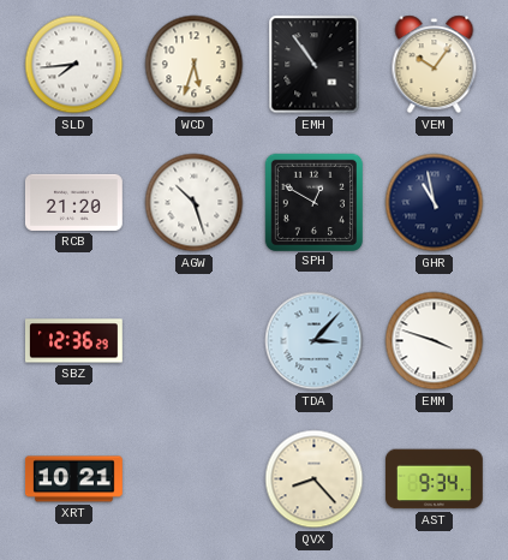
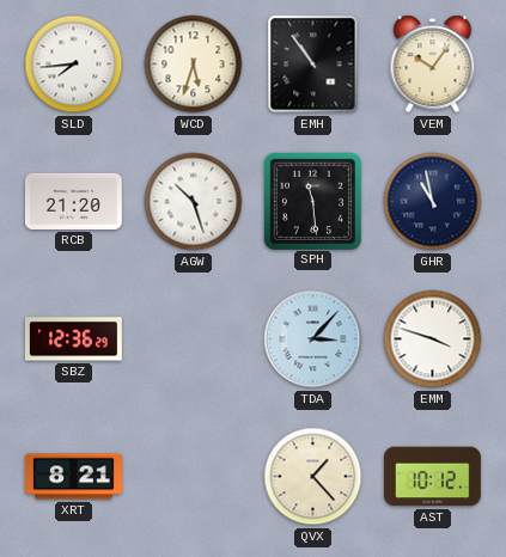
SPH: 12:50 -> 11:29
XRT: 10:21 -> 8:21
QVX: 8:23 -> 1:23
AST: 9:34 -> 10:12
